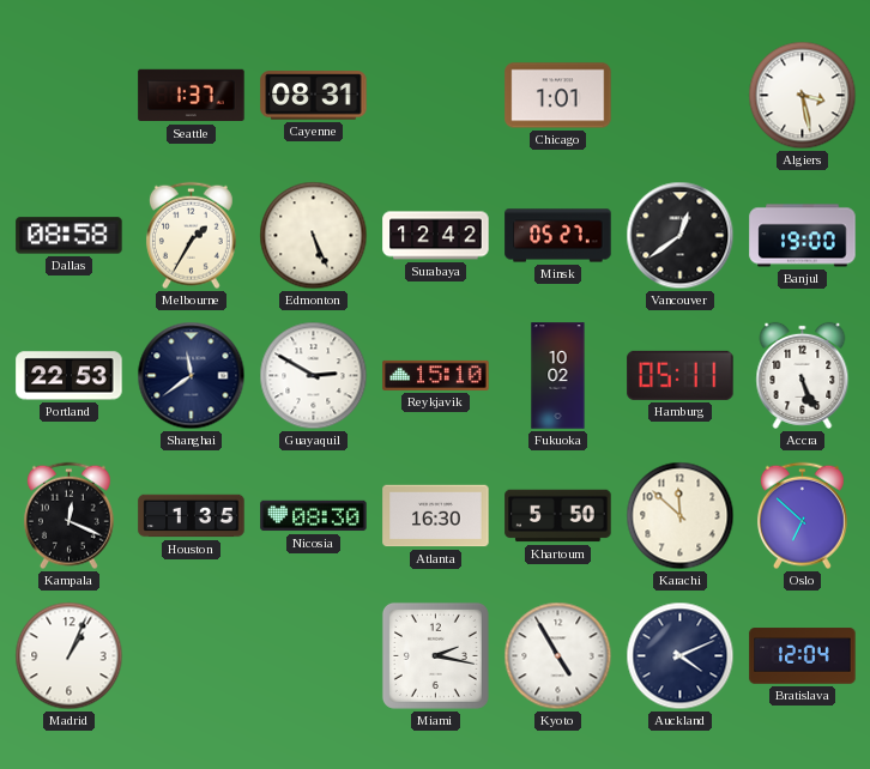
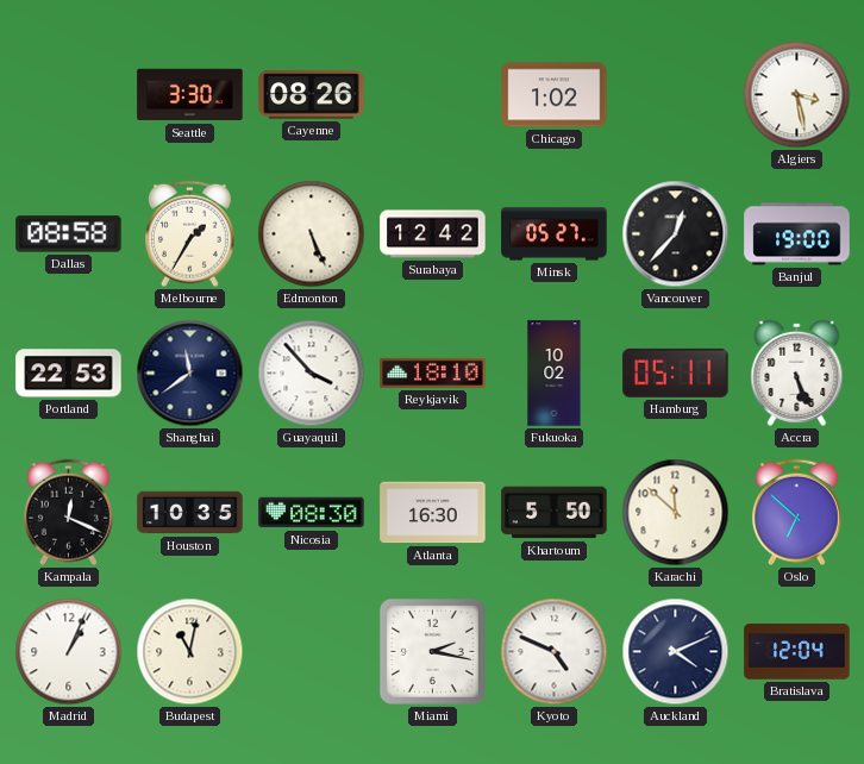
Seattle: 1:37 -> 3:30
Cayenne: 08:31 -> 08:26
Chicago: 1:01 -> 1:02
Vancouver: 12:39 -> 12:37
Guayaquil: 2:50 -> 3:53
Reykjavik: 15:10 -> 18:10
Houston: 1:35 -> 10:35
Budapest: none -> 11:02
Kyoto: 4:55 -> 4:49
